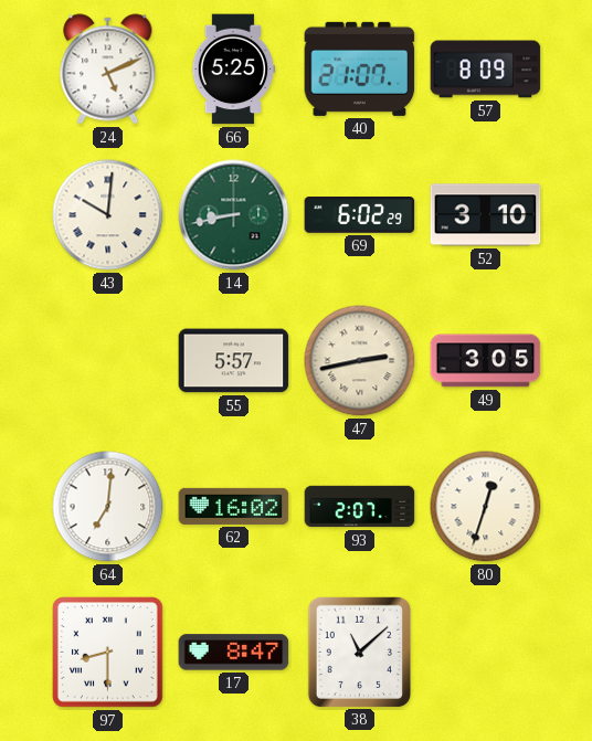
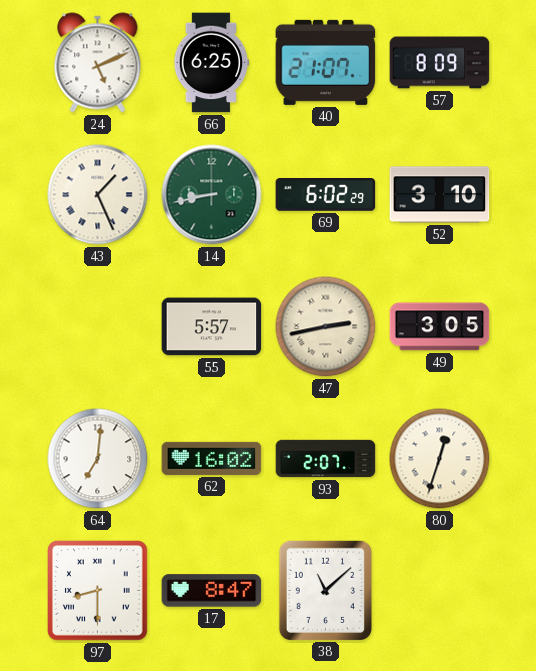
66: 5:25 -> 6:25
43: 10:01 -> 1:26
